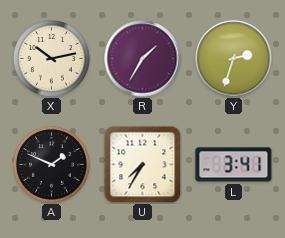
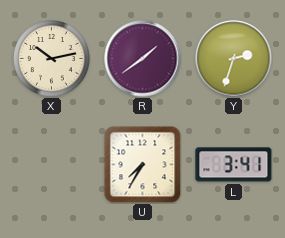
R: 1:35 -> 1:39
A: 1:49 -> none
